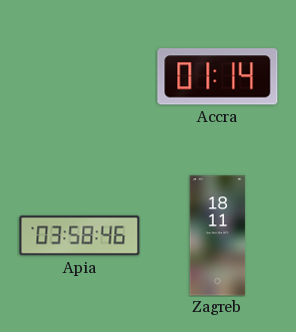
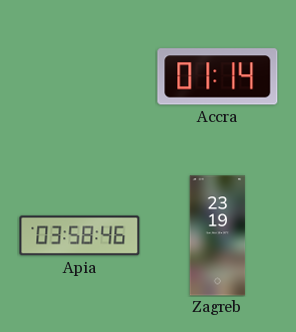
Zagreb: 18:11 -> 23:19
